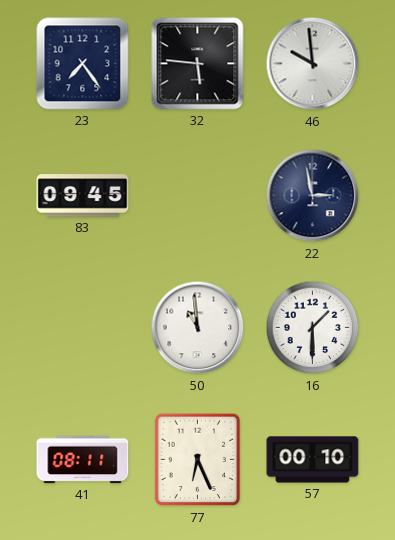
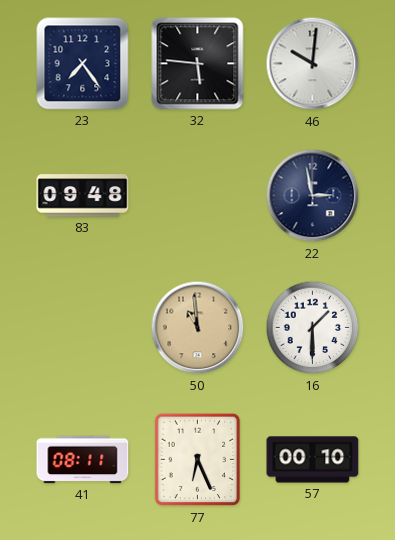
46: 9:59 -> 10:01
83: 09:45 -> 09:48
50 dial: white -> champagne
